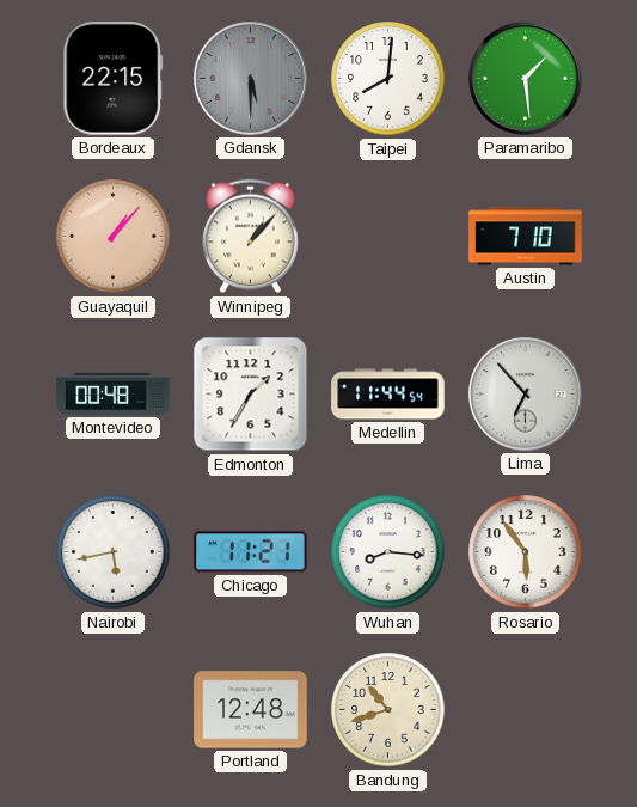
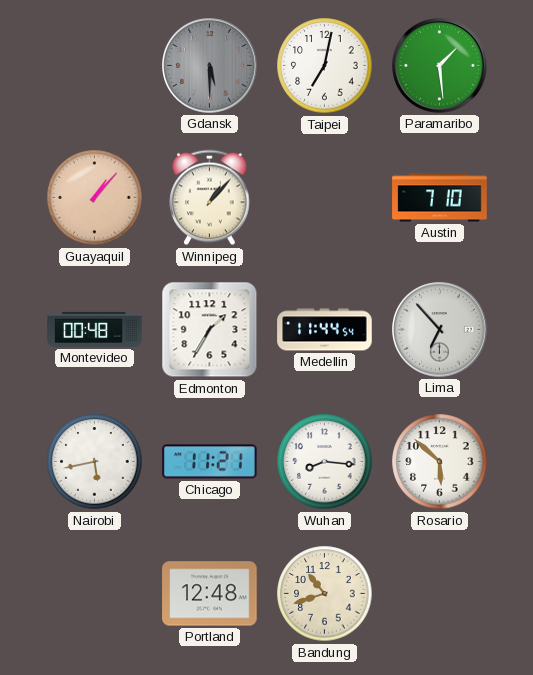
Bordeaux: 22:15 -> none
Taipei: 8:01 -> 7:02
Rosario: 5:54 -> 5:52
